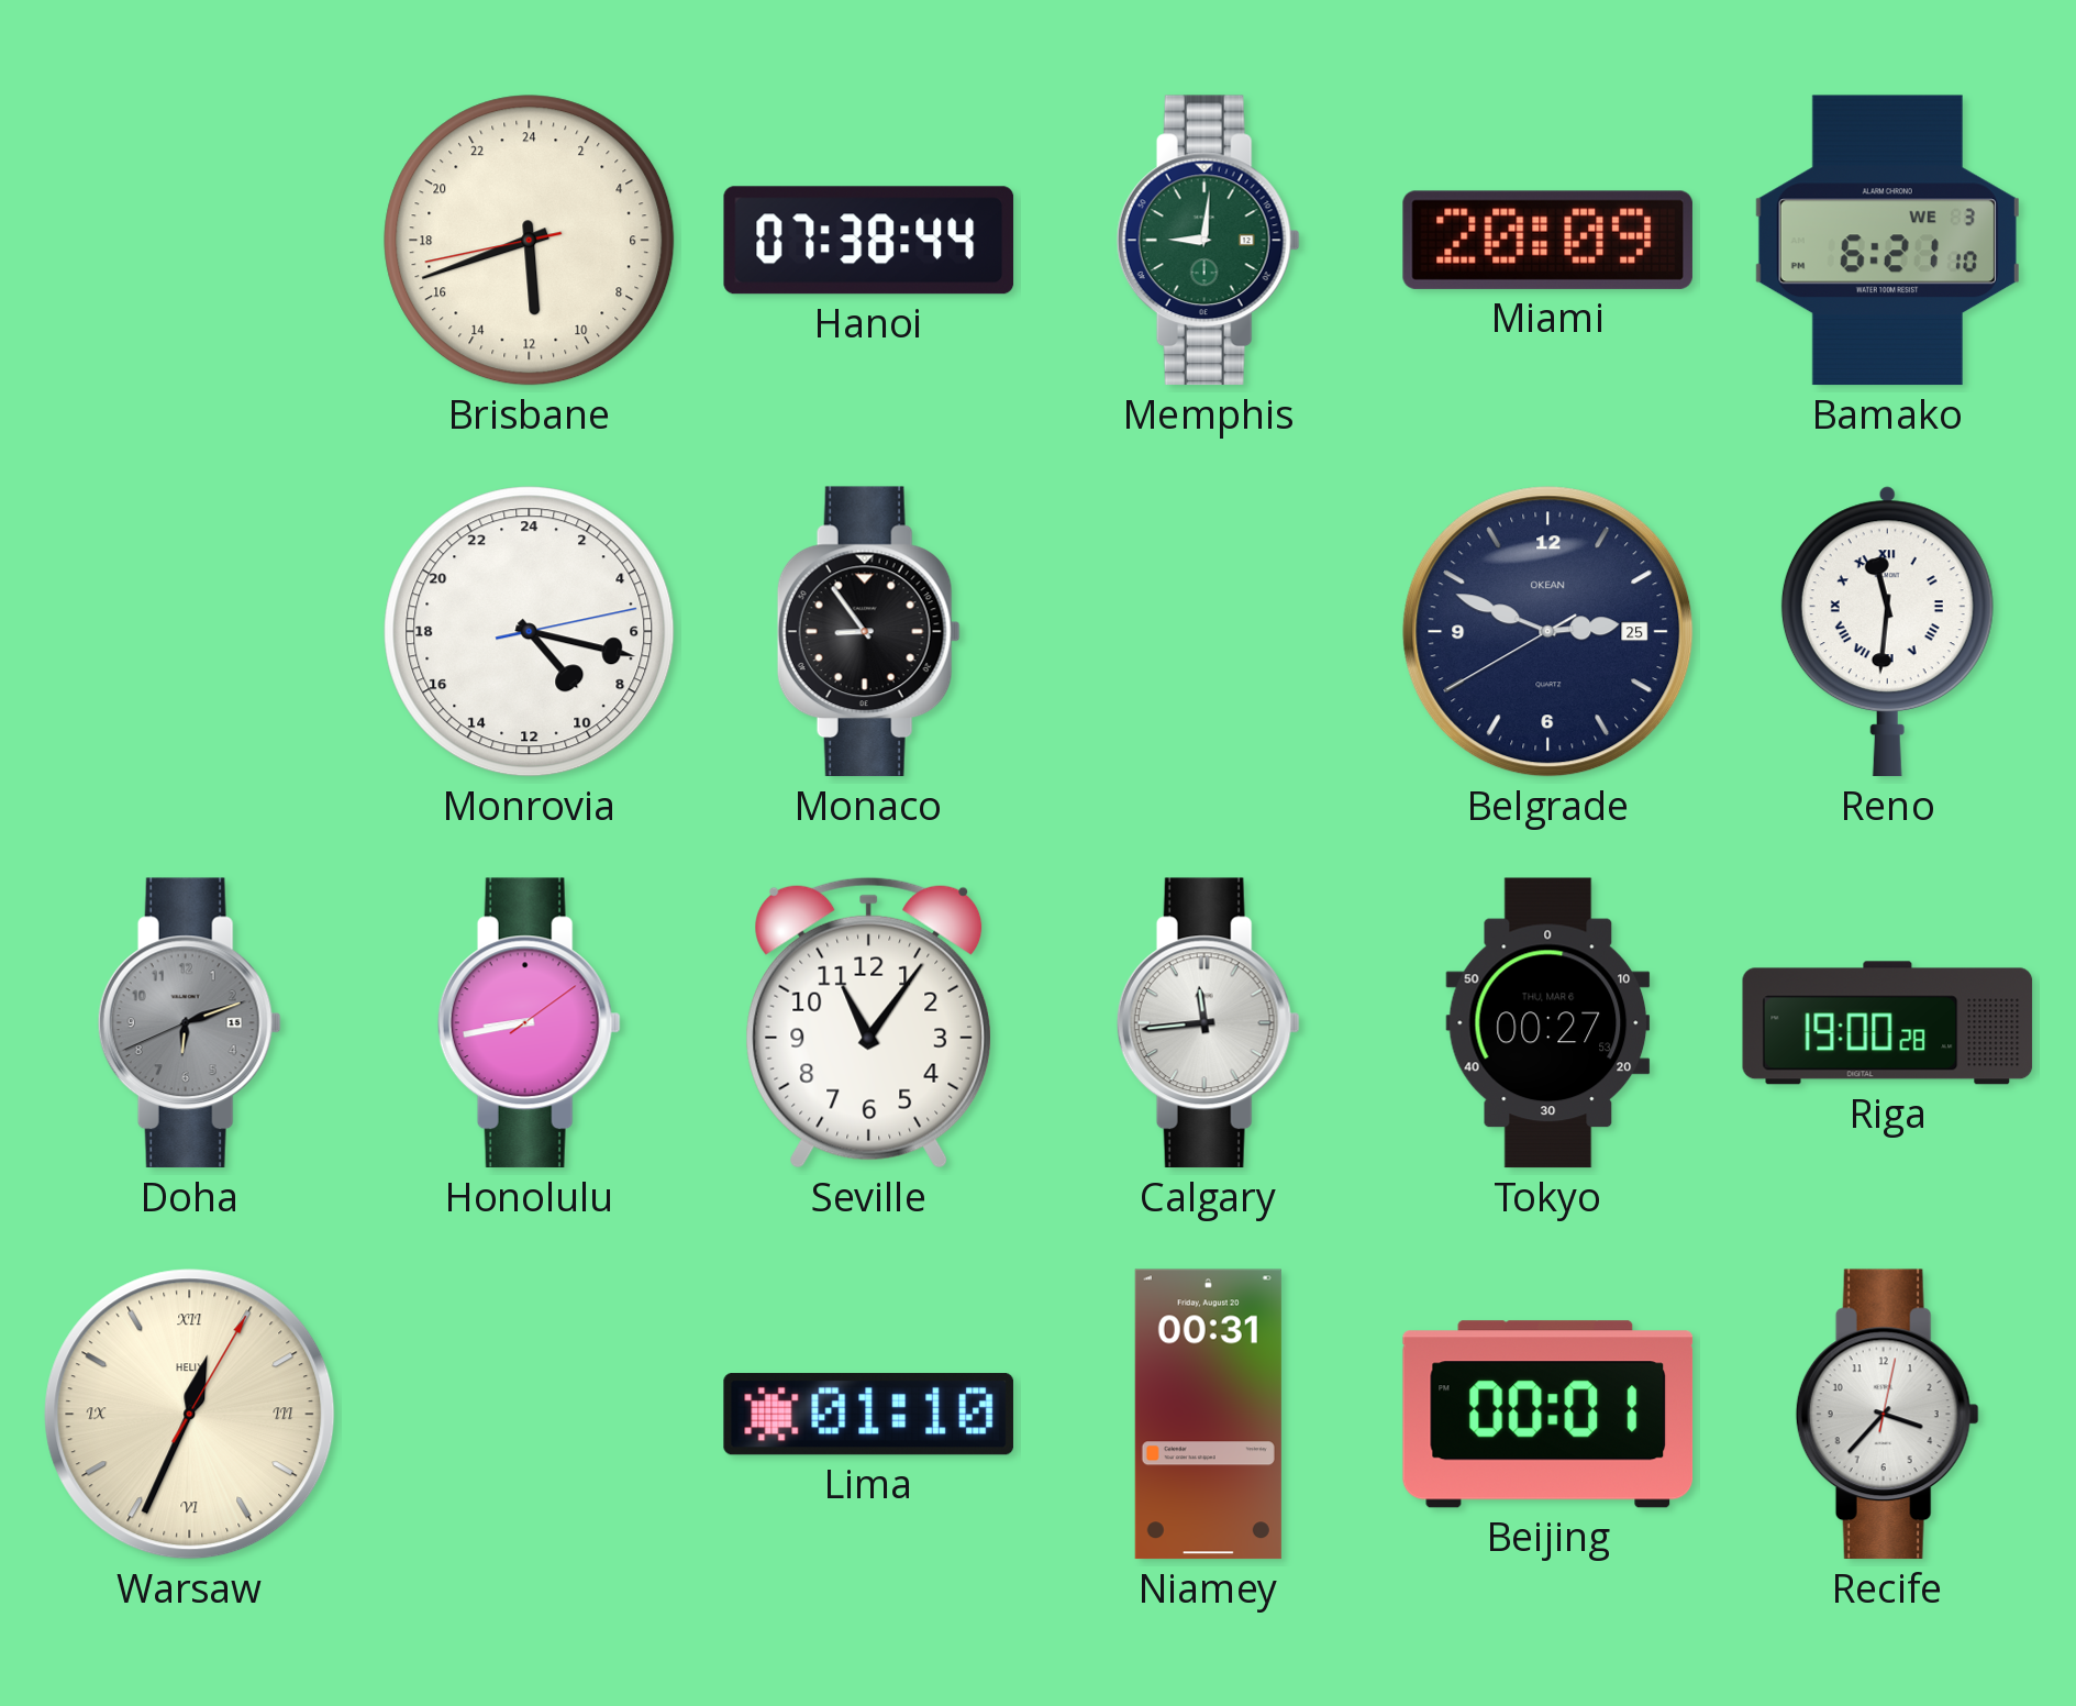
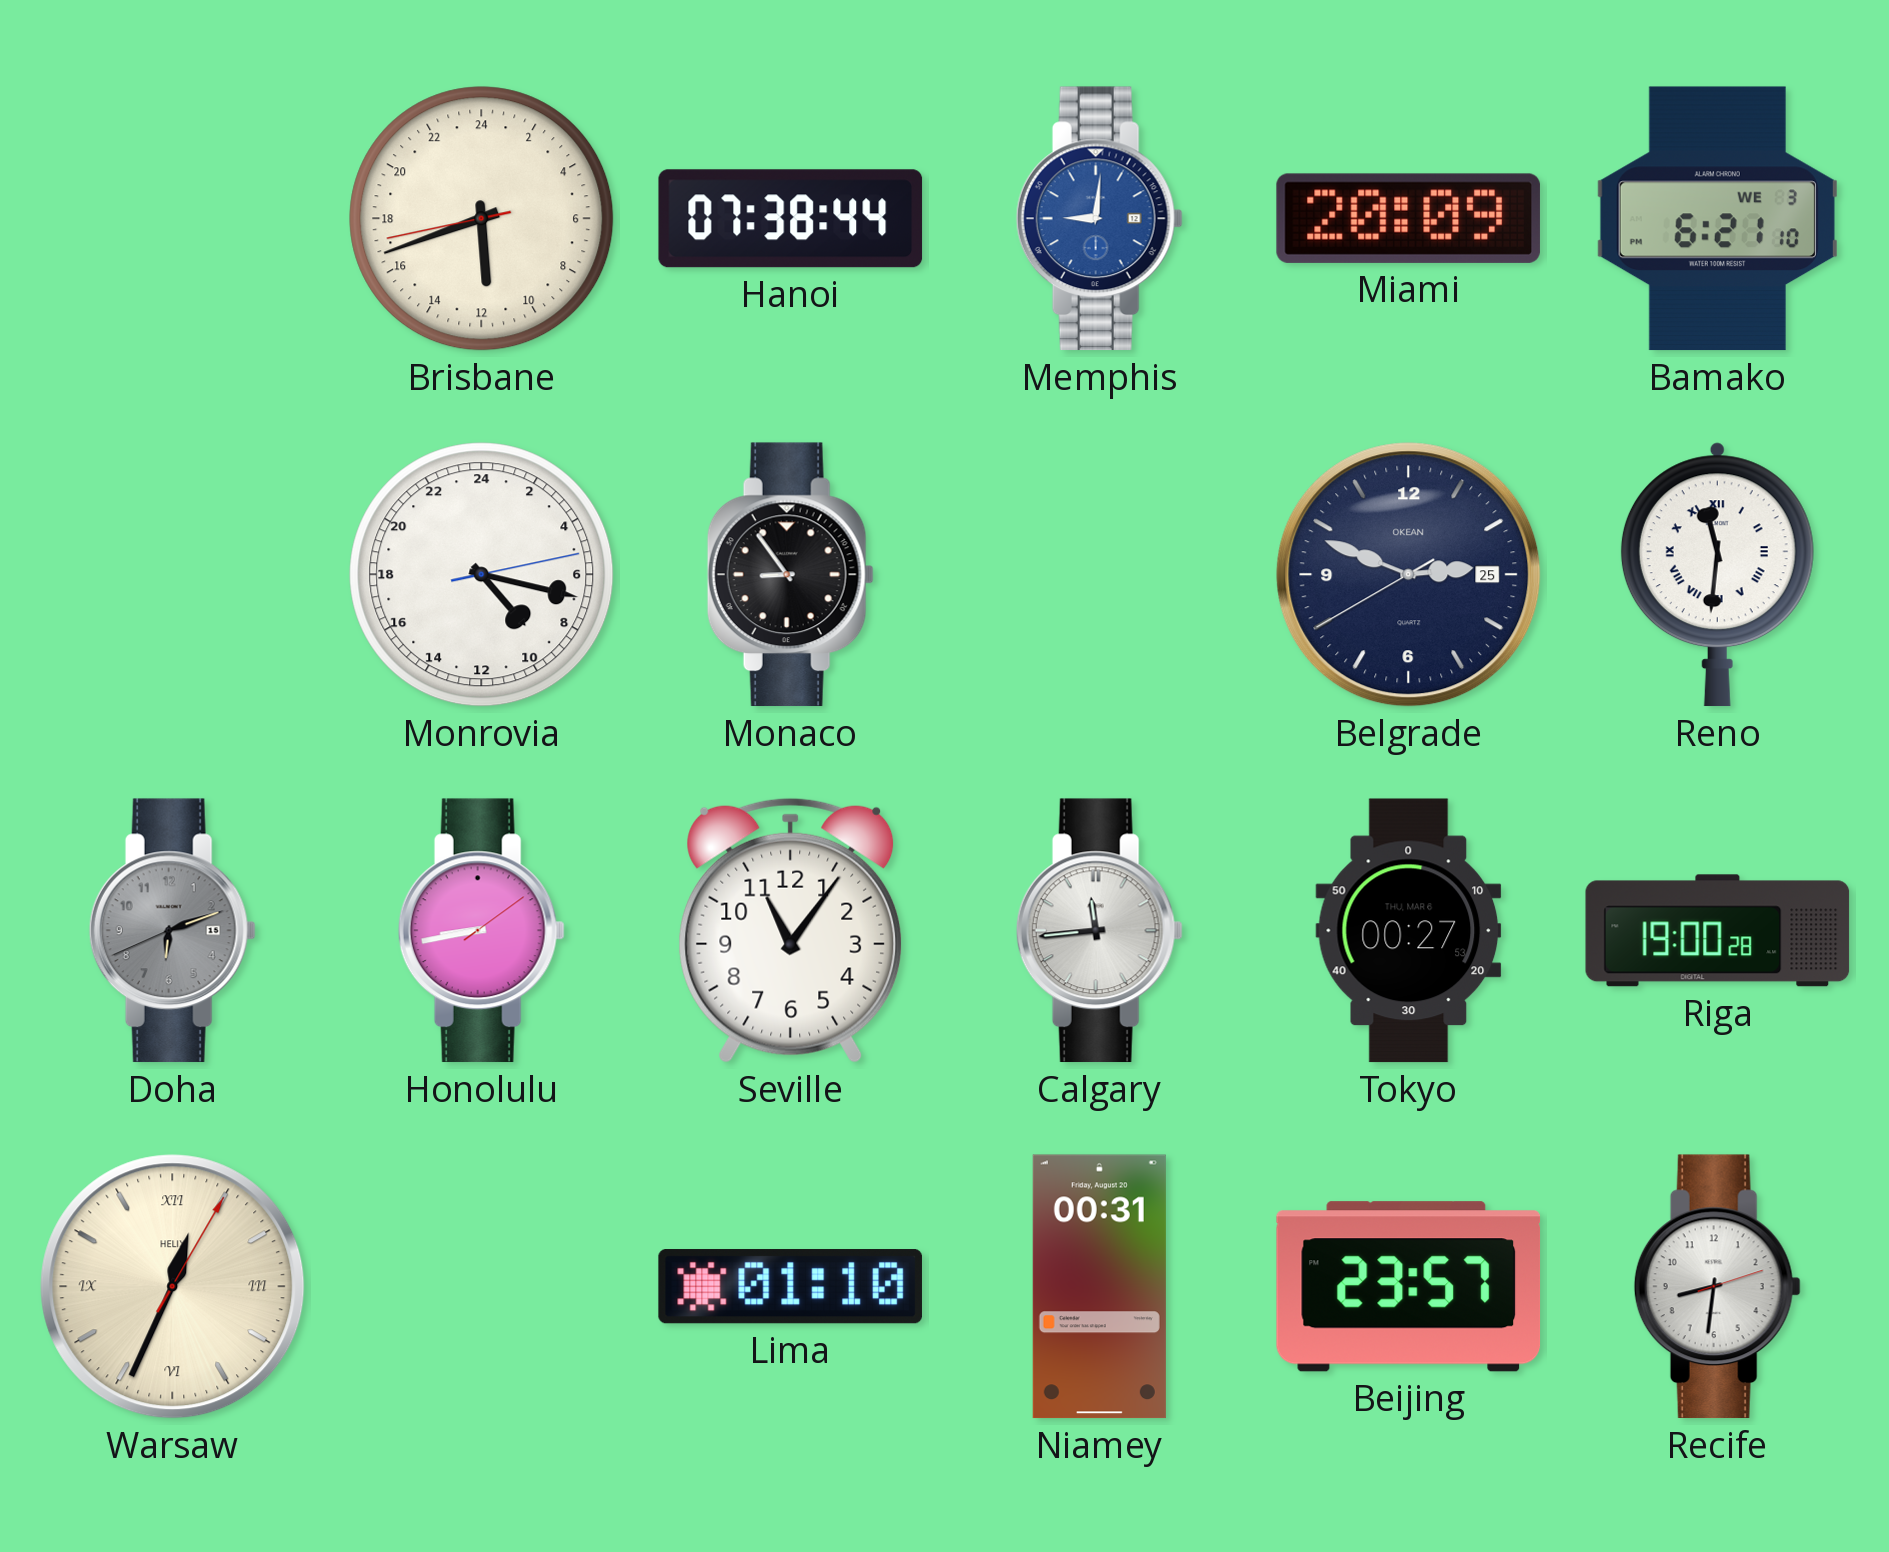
Memphis dial: green -> blue
Beijing: 00:01 -> 23:57
Recife: 3:37 -> 8:31
